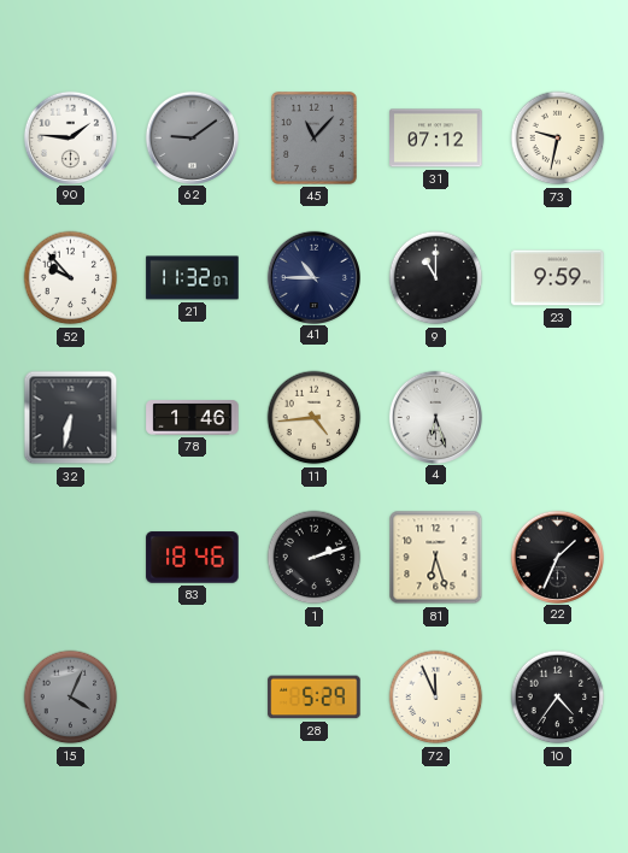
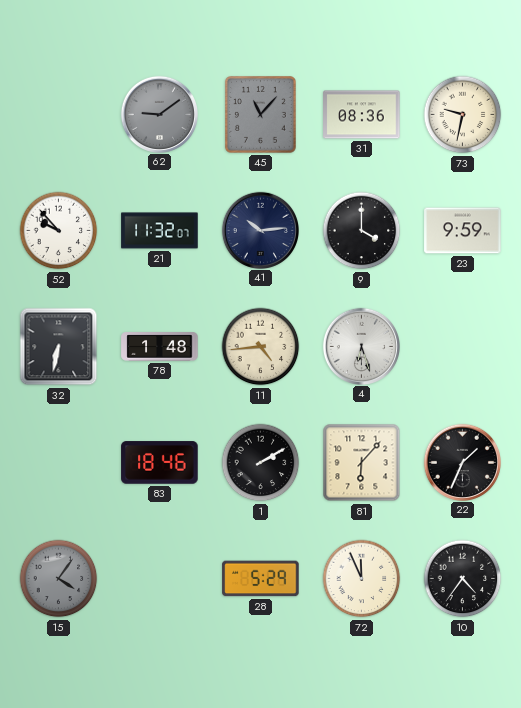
90: 1:46 -> none
31: 07:12 -> 08:36
41: 10:45 -> 10:14
9: 11:00 -> 4:00
78: 1:46 -> 1:48
1: 2:12 -> 2:10
81: 6:27 -> 6:07
15: 4:04 -> 4:06
